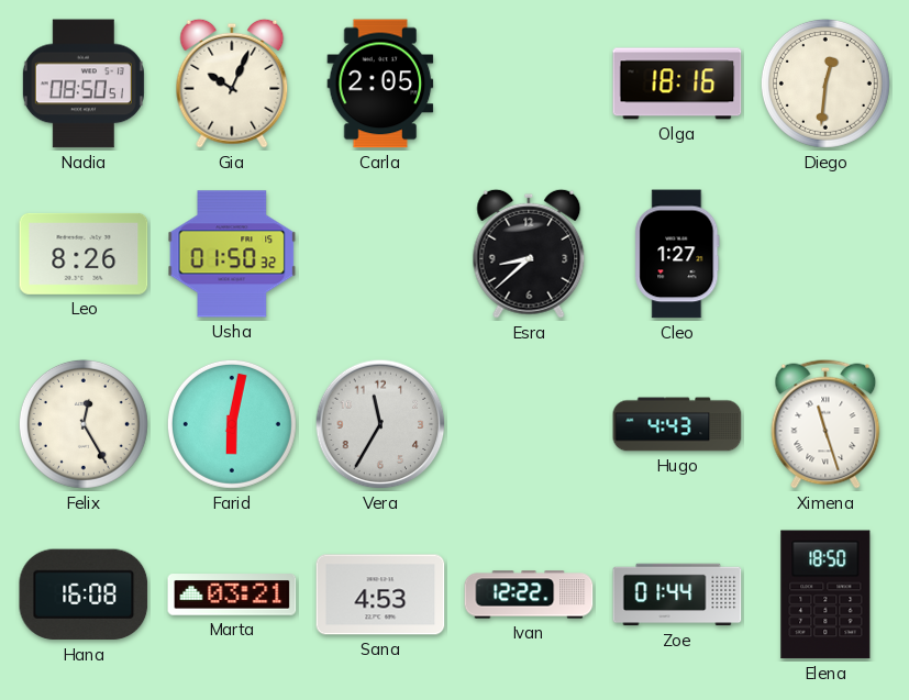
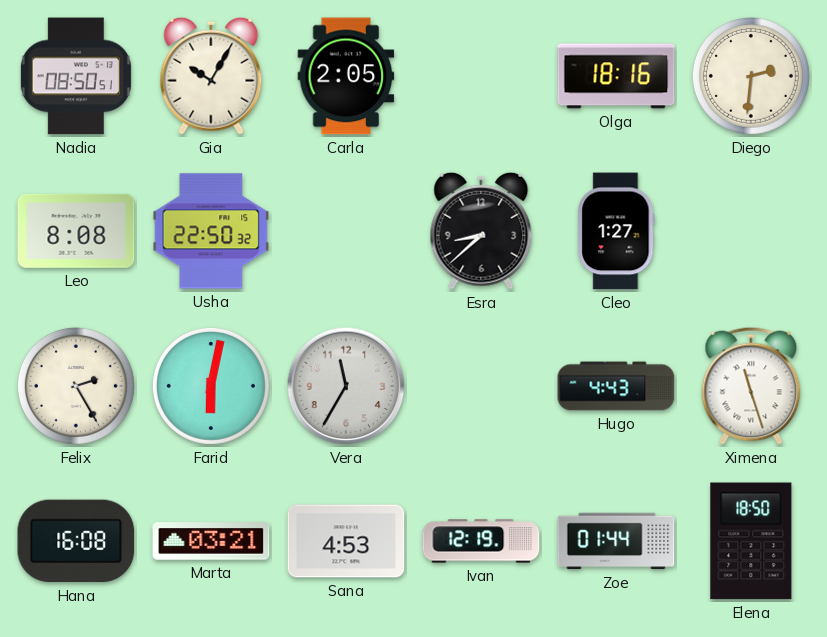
Gia: 10:04 -> 10:05
Diego: 12:31 -> 2:31
Leo: 8:26 -> 8:08
Usha: 01:50 -> 22:50
Felix: 12:25 -> 2:25
Ivan: 12:22 -> 12:19
